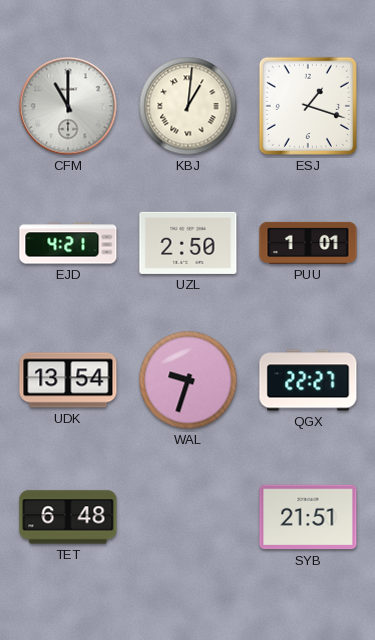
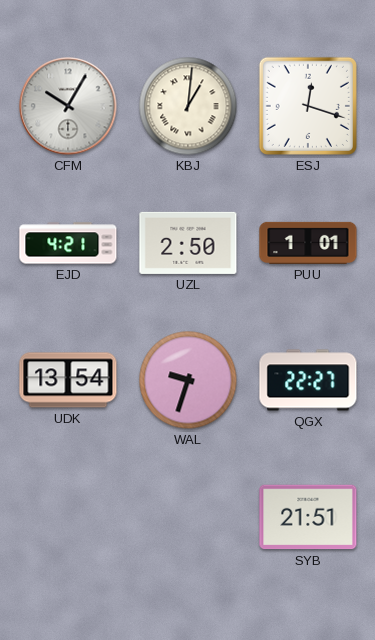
CFM: 11:00 -> 10:05
ESJ: 1:18 -> 12:18
TET: 6:48 -> none
